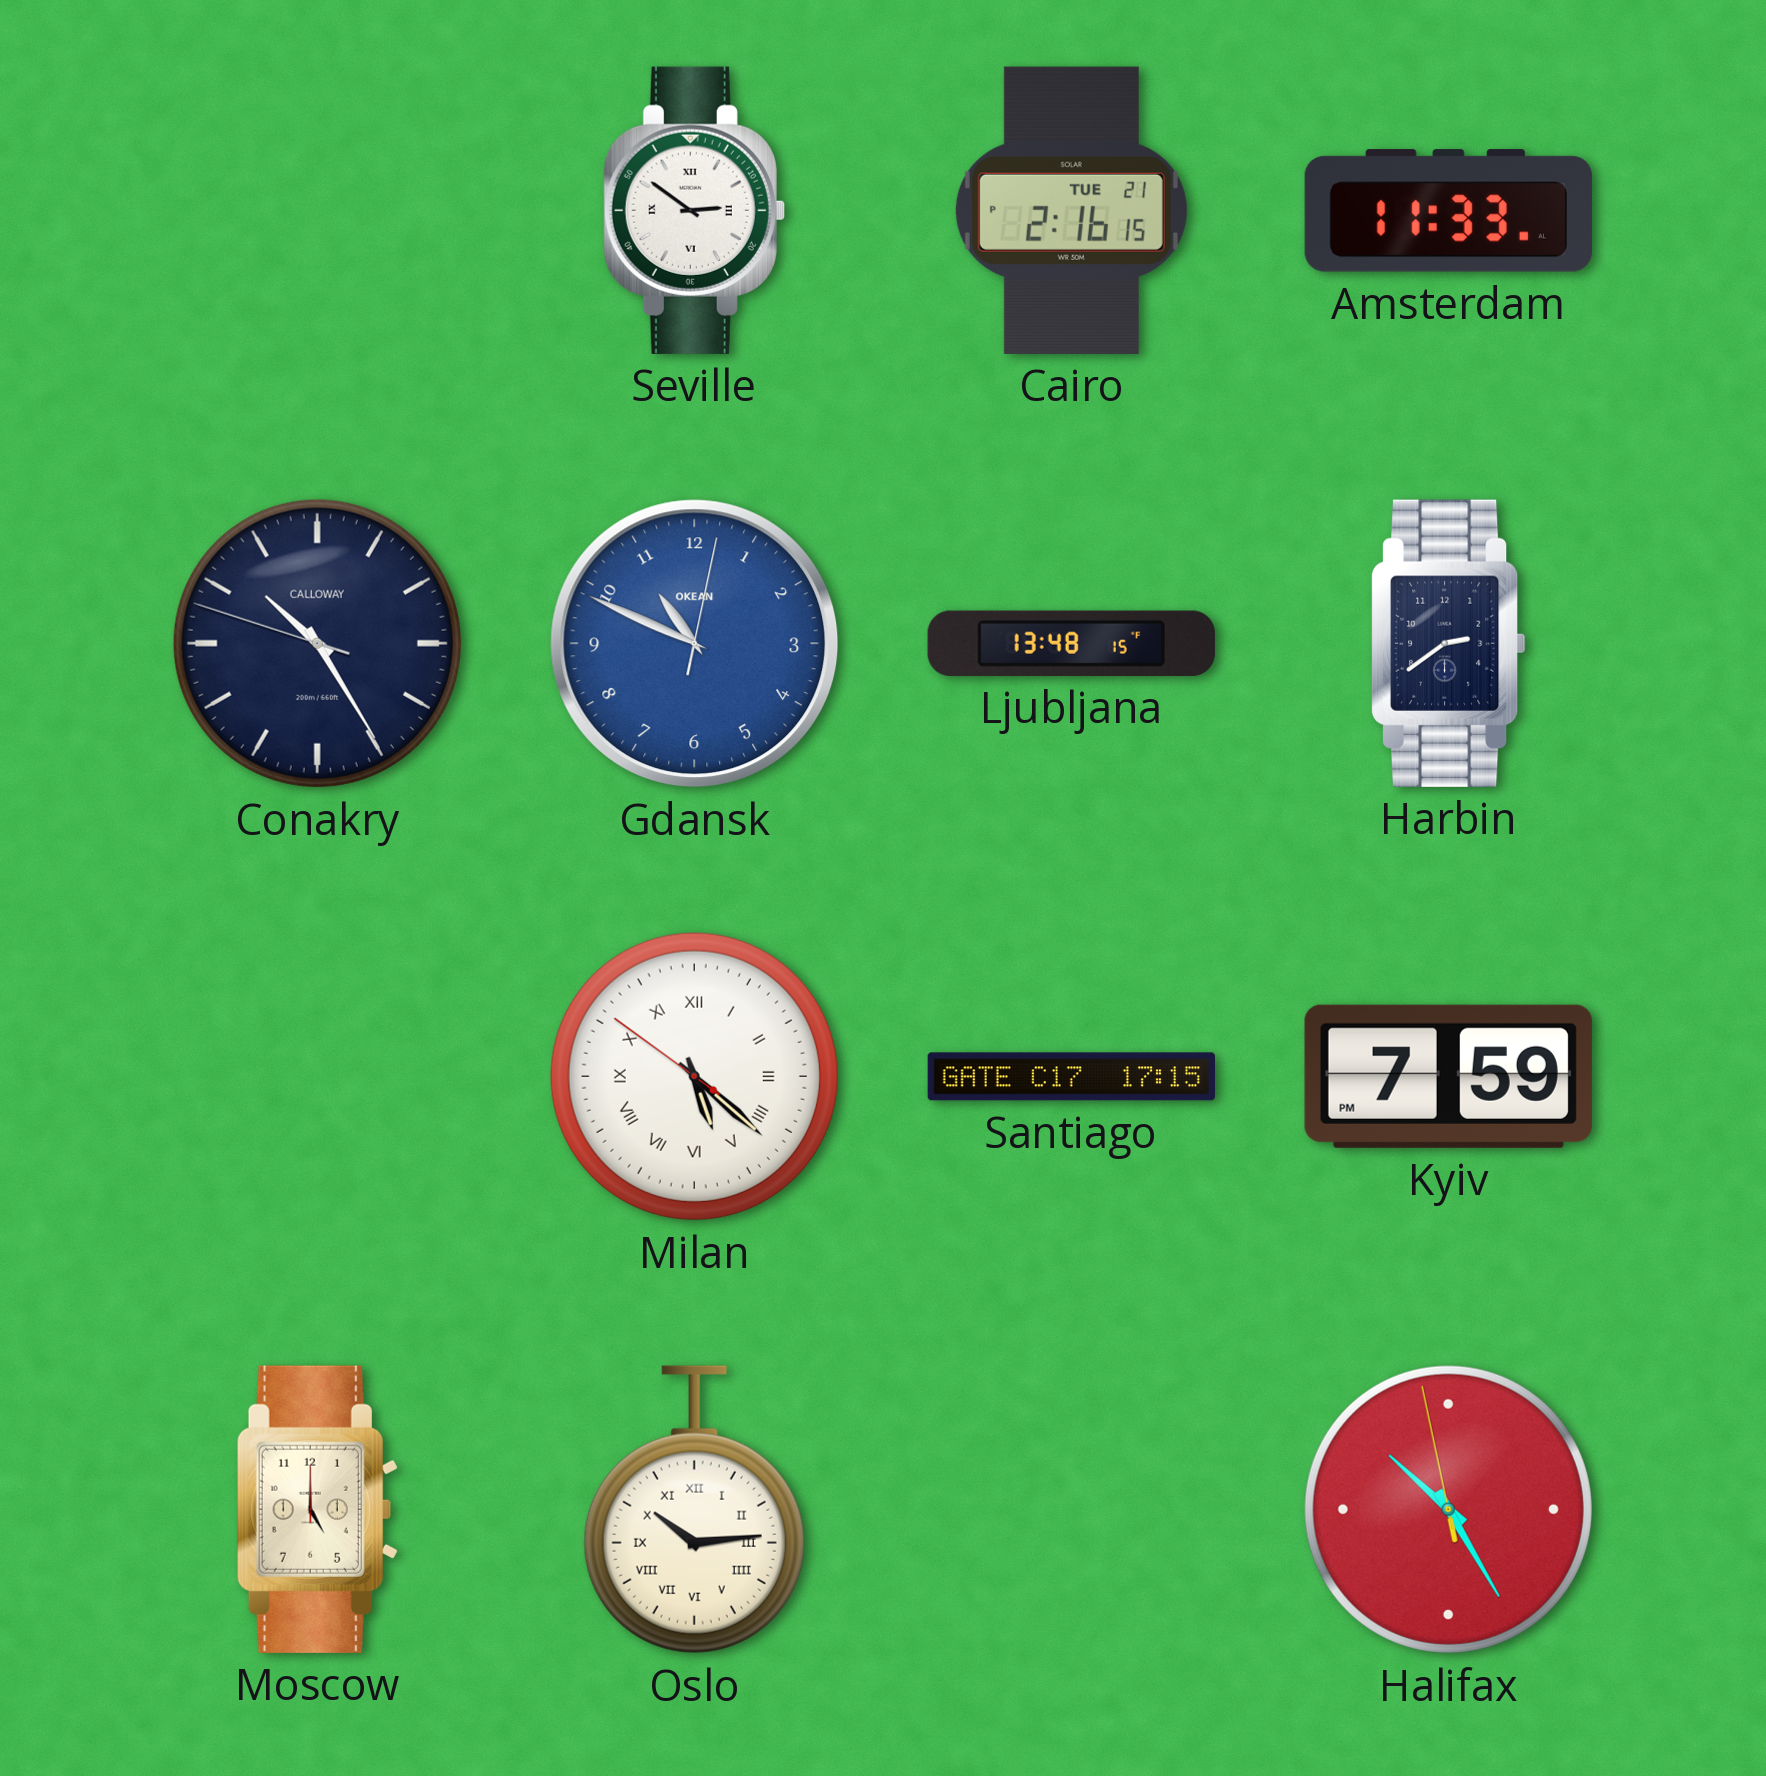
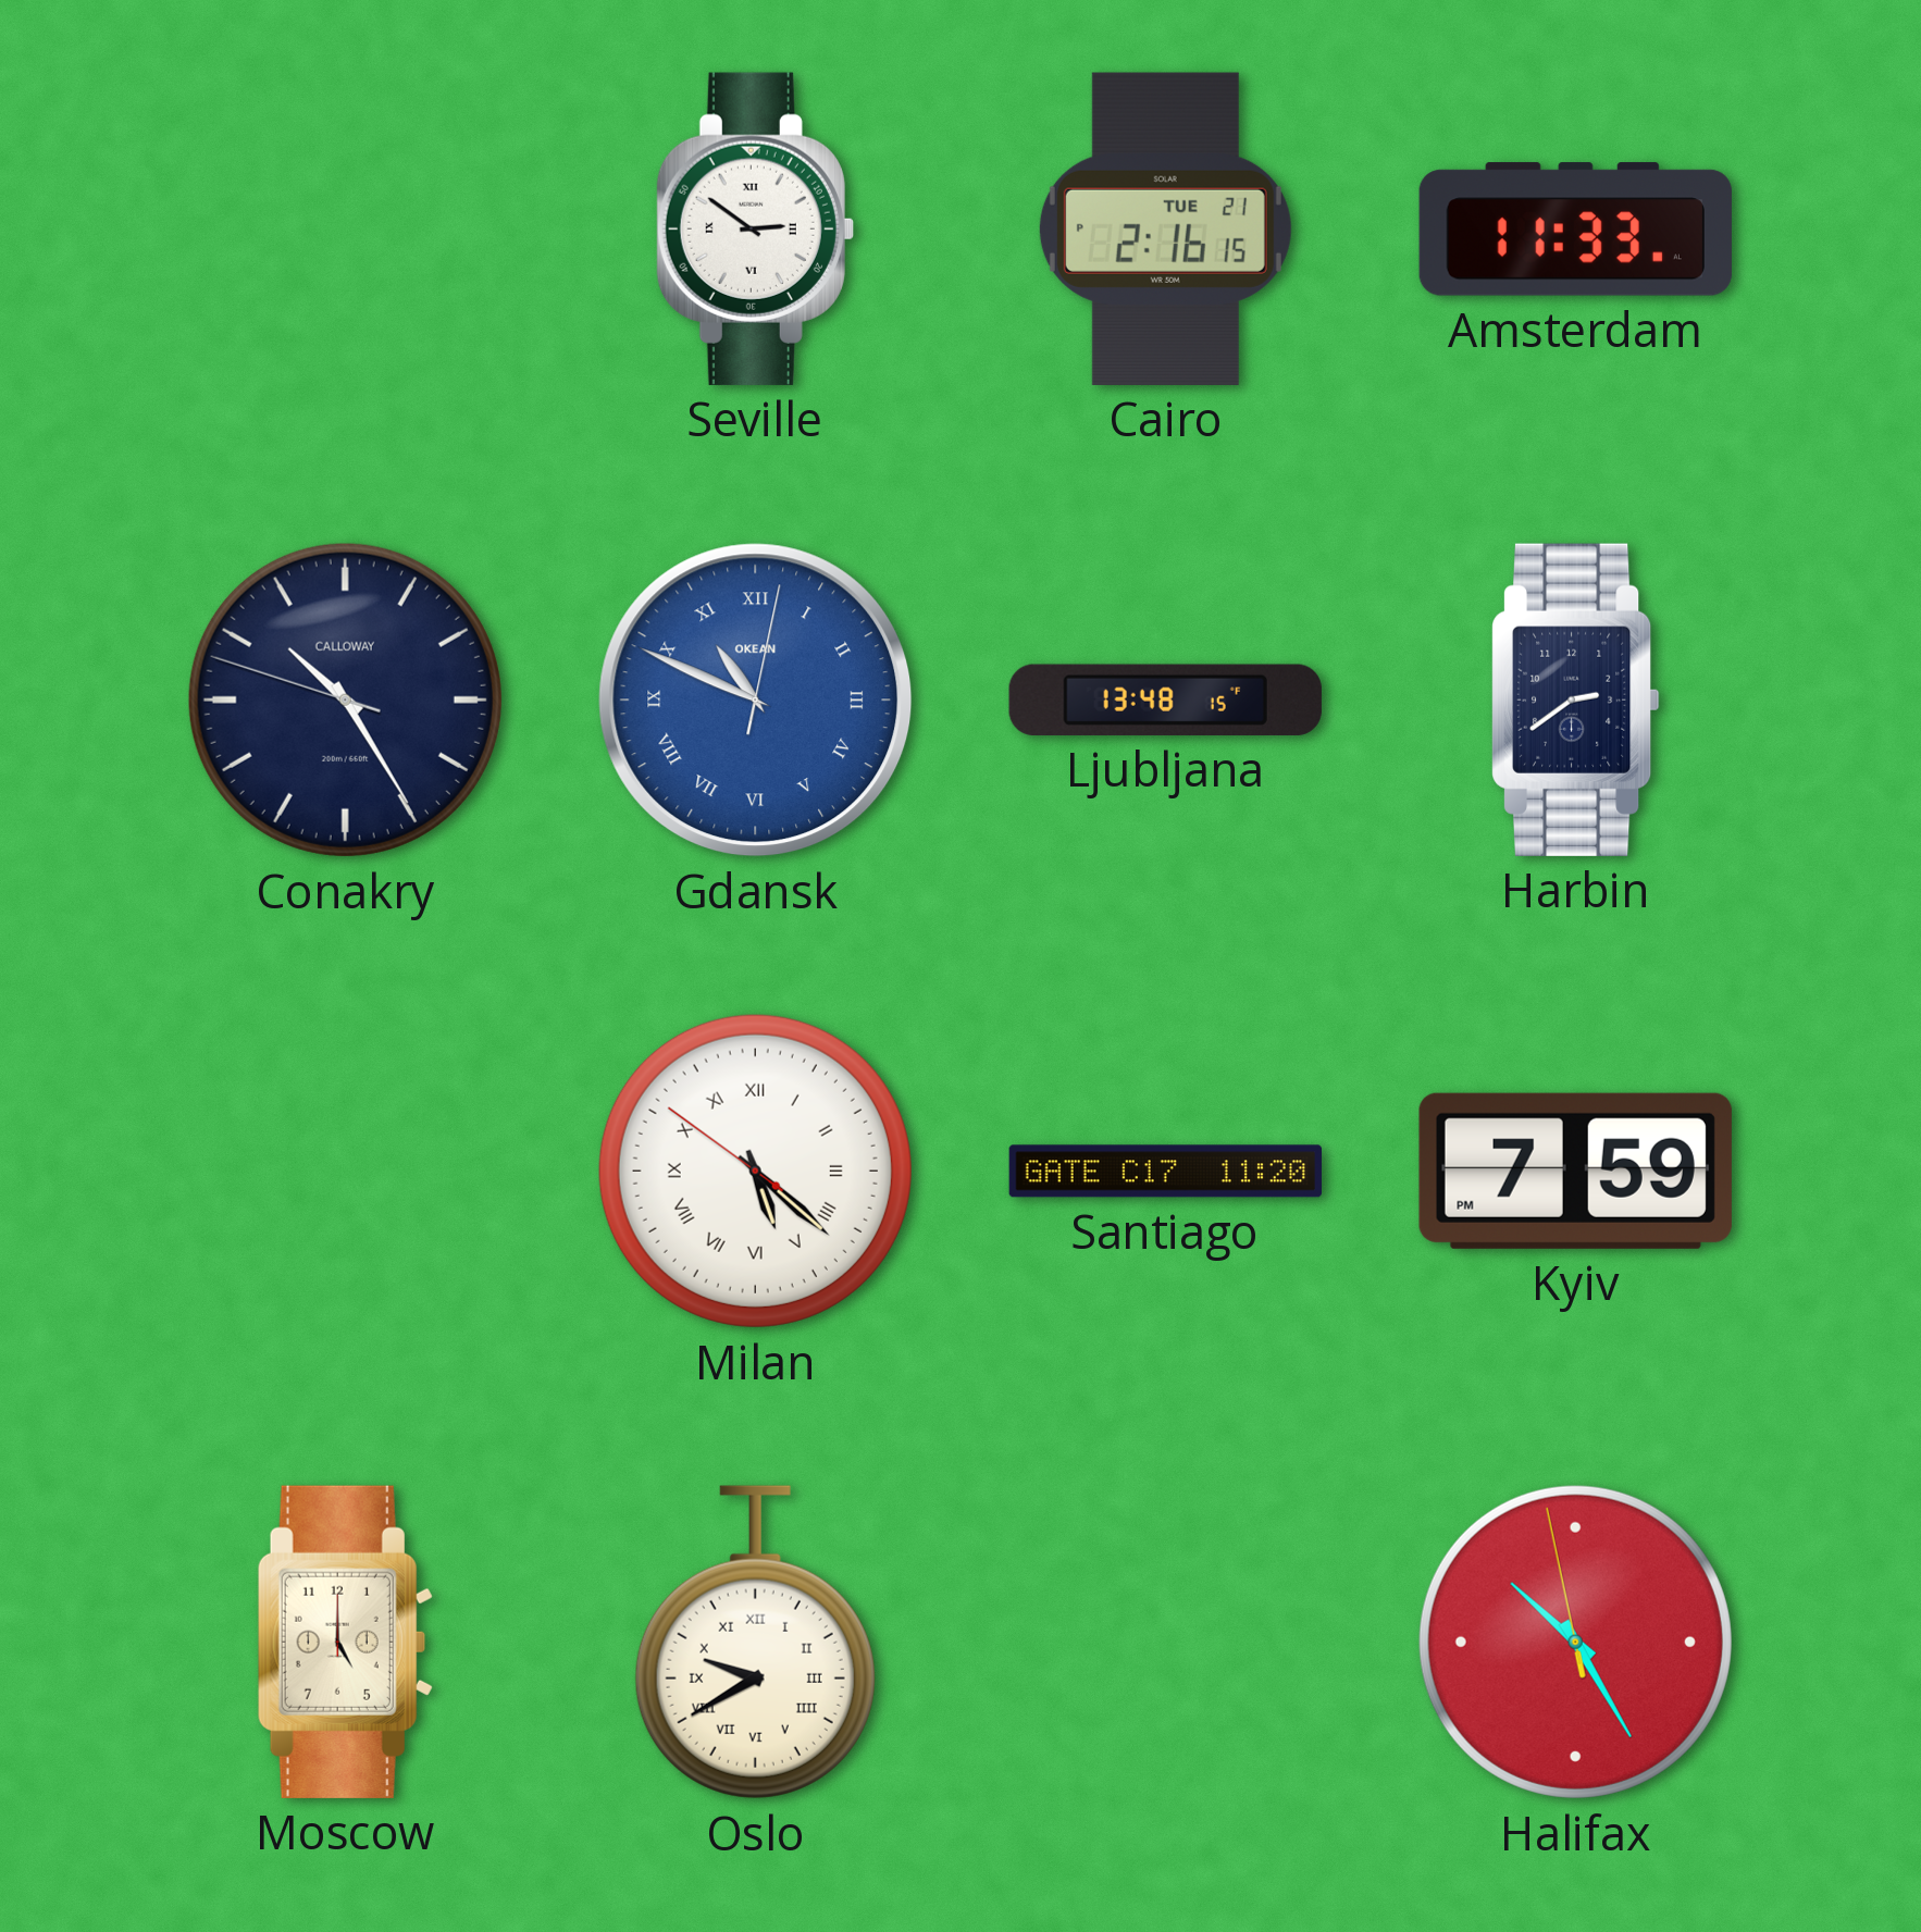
Gdansk numerals: Arabic -> Roman
Santiago: 17:15 -> 11:20
Oslo: 10:14 -> 9:40
